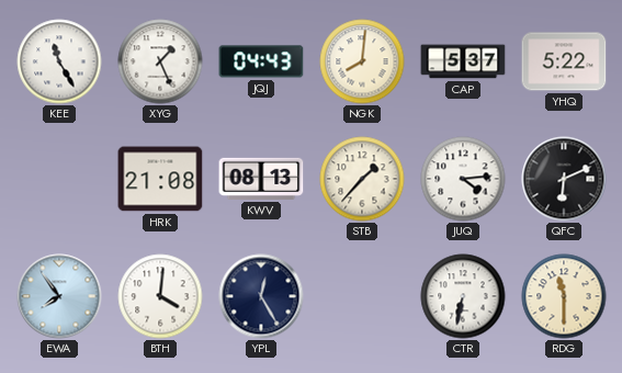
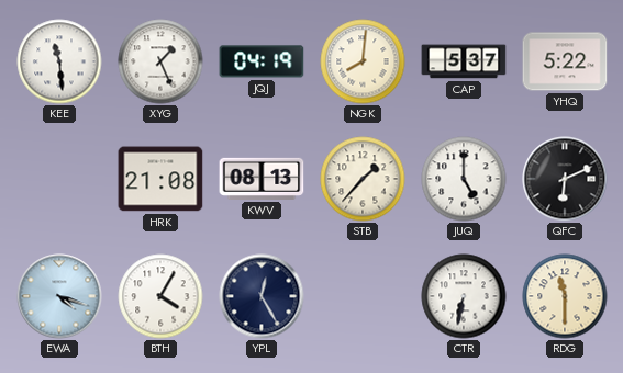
KEE: 11:25 -> 11:29
JQJ: 04:43 -> 04:19
JUQ: 4:14 -> 5:00
EWA: 7:54 -> 4:18
BTH: 4:01 -> 4:05
